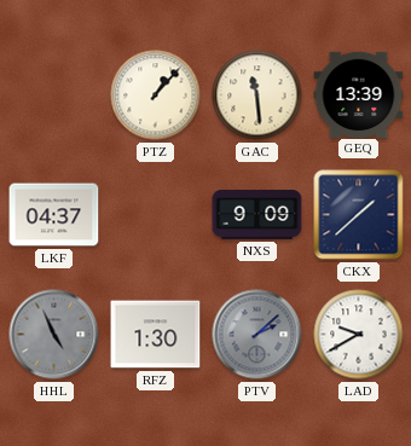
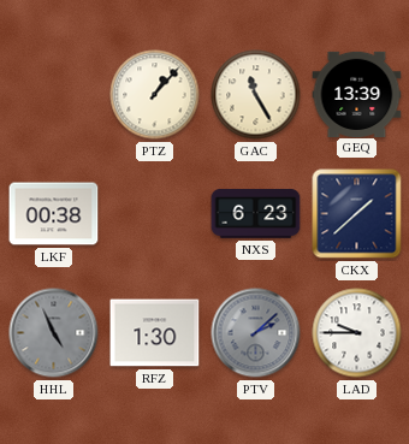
GAC: 11:29 -> 11:25
LKF: 04:37 -> 00:38
NXS: 9:09 -> 6:23
LAD: 9:40 -> 9:45
